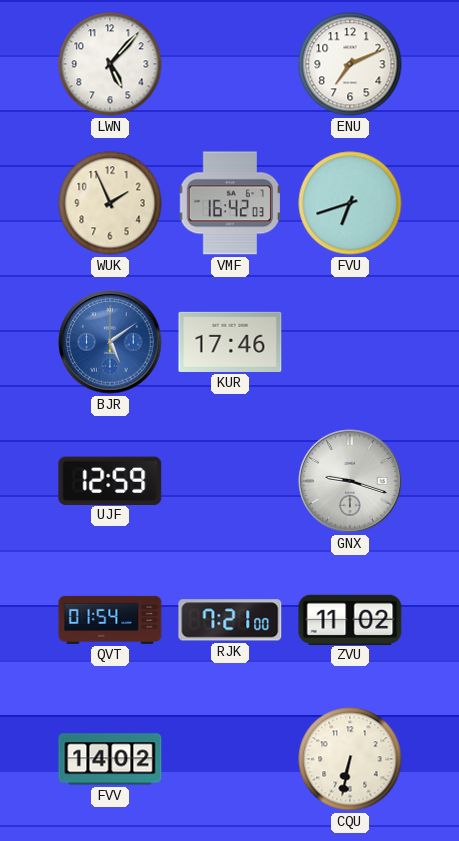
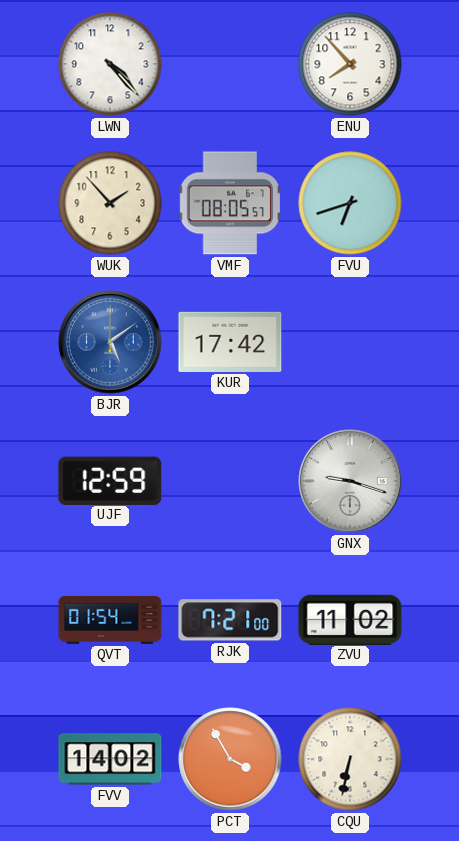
LWN: 5:07 -> 4:23
ENU: 7:11 -> 7:53
WUK: 1:56 -> 1:53
VMF: 16:42 -> 08:05
KUR: 17:46 -> 17:42
PCT: none -> 3:55
